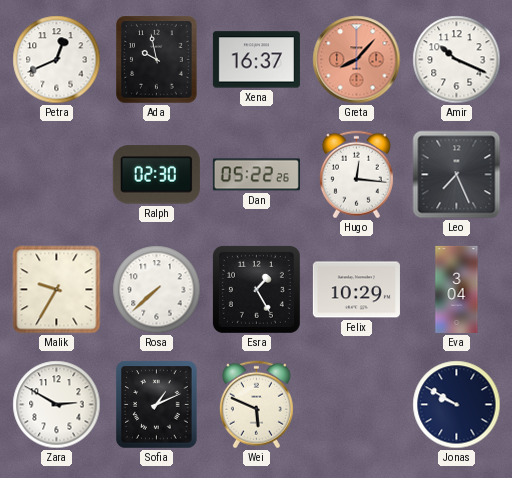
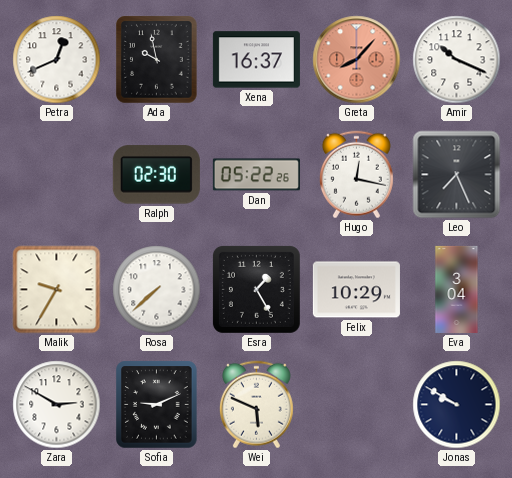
Hugo: 12:16 -> 12:17
Sofia: 1:11 -> 9:11
